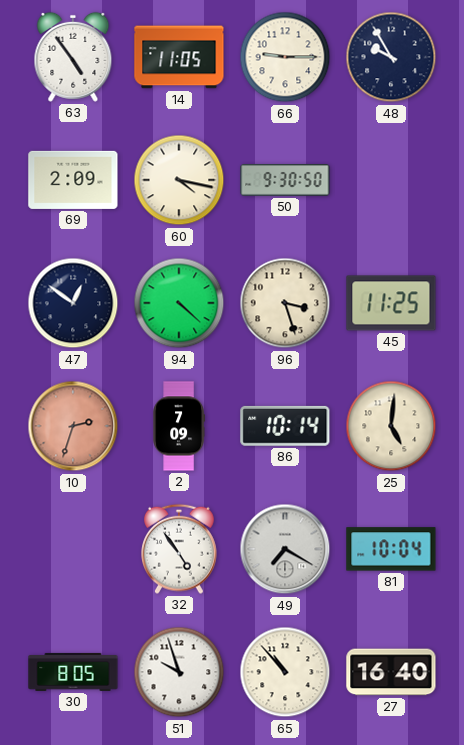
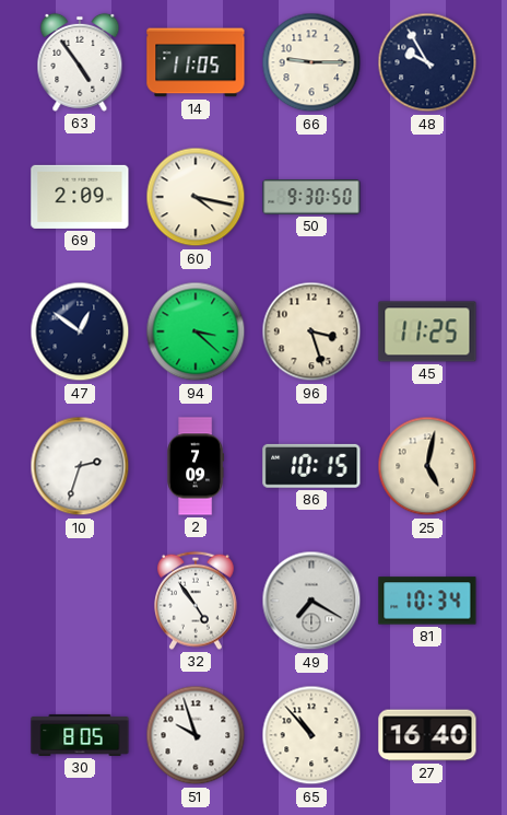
94: 4:22 -> 3:22
10 dial: salmon -> white
86: 10:14 -> 10:15
25: 5:01 -> 5:02
81: 10:04 -> 10:34
